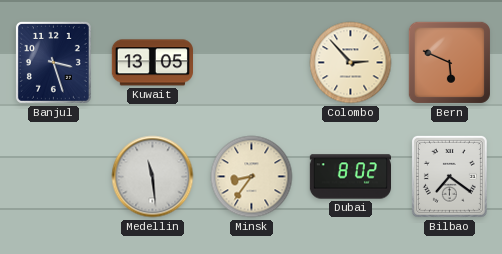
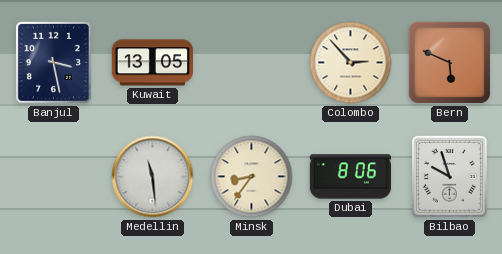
Banjul: 3:27 -> 3:28
Dubai: 8:02 -> 8:06
Bilbao: 7:21 -> 9:57
